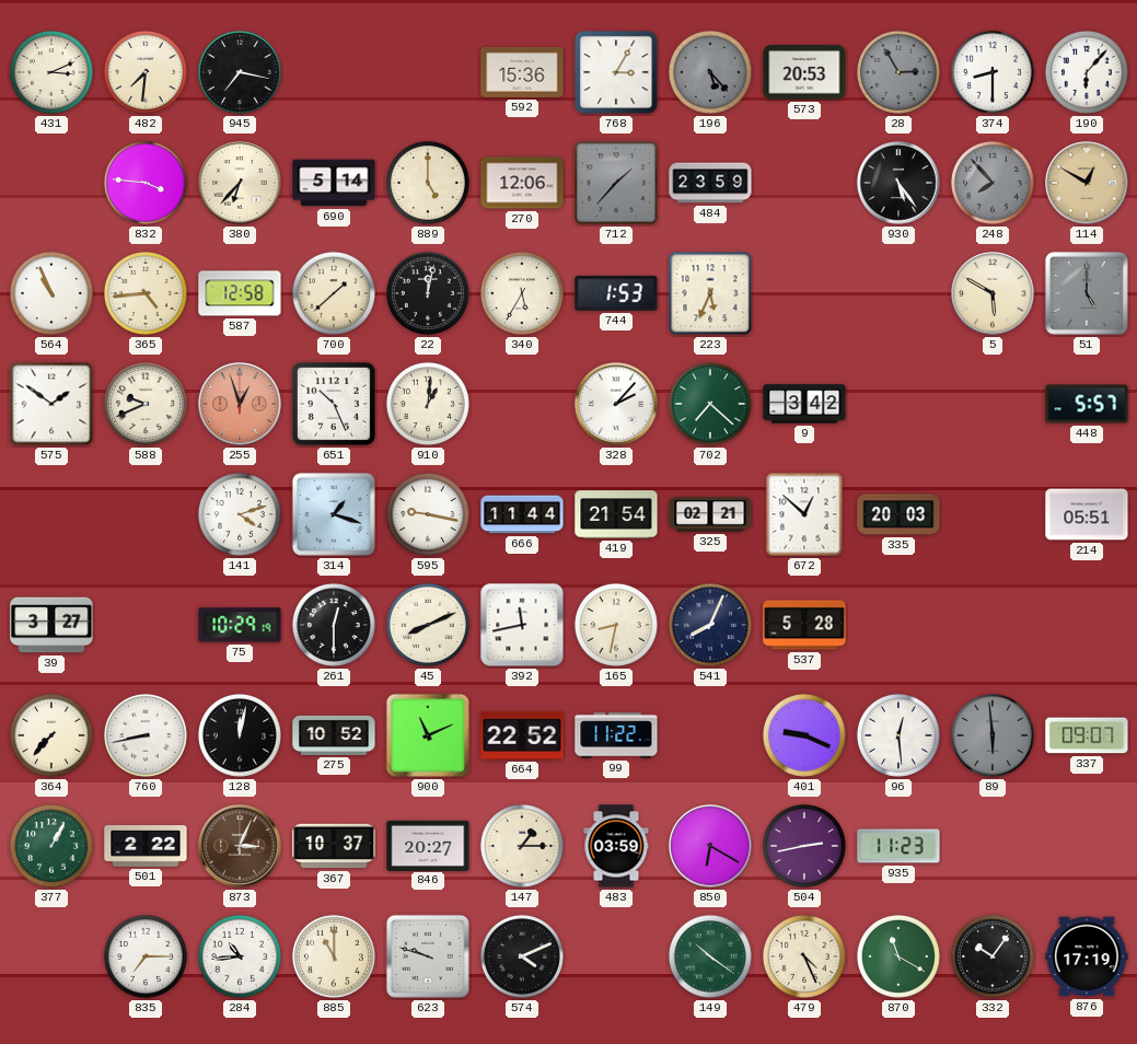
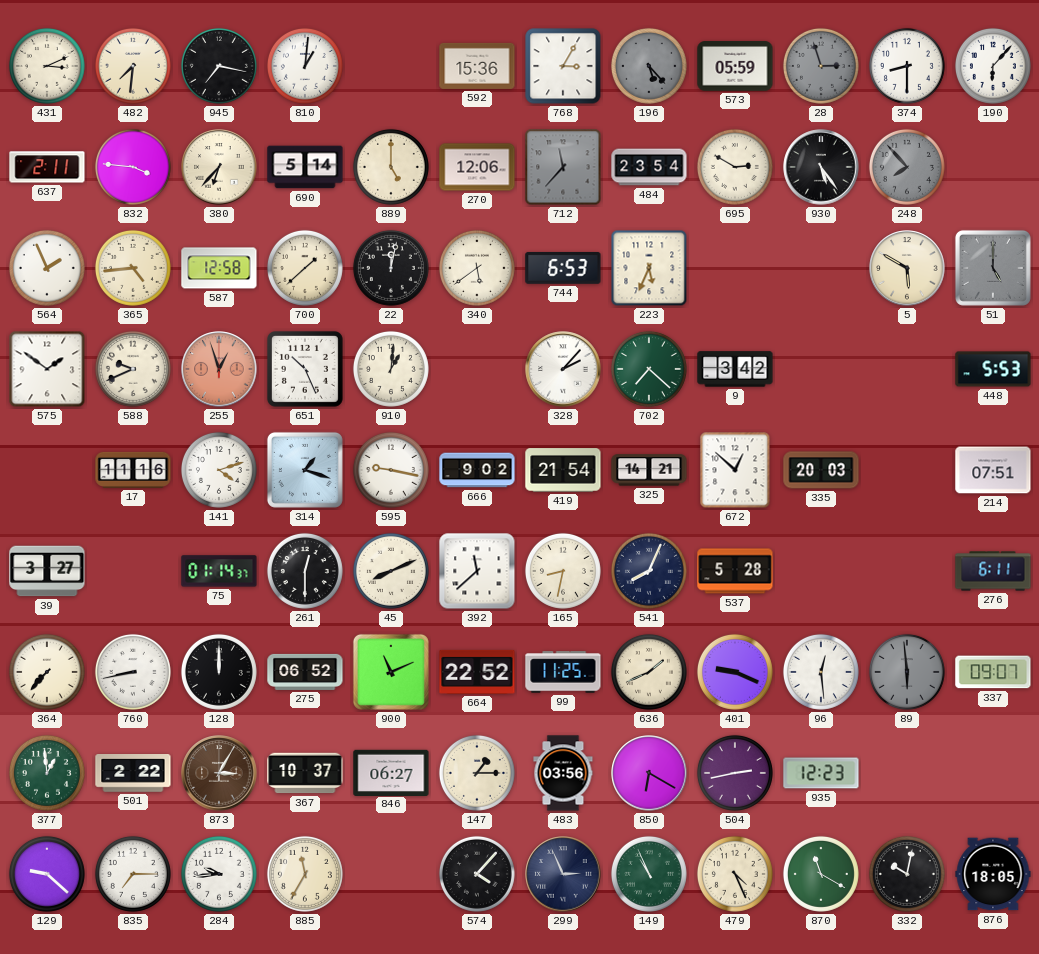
810: none -> 1:01
573: 20:53 -> 05:59
28: 2:55 -> 2:57
637: none -> 2:11
712: 1:37 -> 11:37
484: 23:59 -> 23:54
695: none -> 2:50
114: 12:50 -> none
564: 10:56 -> 1:56
340: 5:35 -> 5:39
744: 1:53 -> 6:53
448: 5:57 -> 5:53
17: none -> 11:16
666: 11:44 -> 9:02
325: 02:21 -> 14:21
214: 05:51 -> 07:51
75: 10:29 -> 01:14
392: 11:43 -> 11:38
276: none -> 6:11
128: 12:02 -> 12:00
275: 10:52 -> 06:52
99: 11:22 -> 11:25
636: none -> 1:41
377: 1:05 -> 12:59
873: 3:04 -> 3:05
846: 20:27 -> 06:27
483: 03:59 -> 03:56
935: 11:23 -> 12:23
129: none -> 9:22
284: 10:44 -> 9:44
885: 11:00 -> 11:35
623: 9:48 -> none
574: 4:11 -> 4:07
299: none -> 2:56
149: 10:21 -> 10:56
332: 10:06 -> 10:02
876: 17:19 -> 18:05
